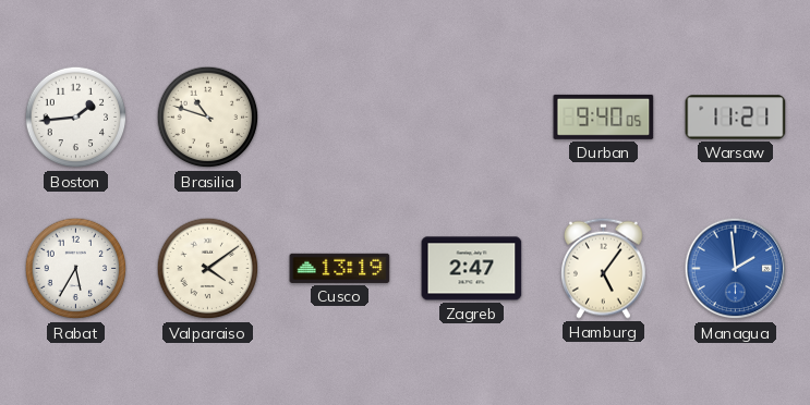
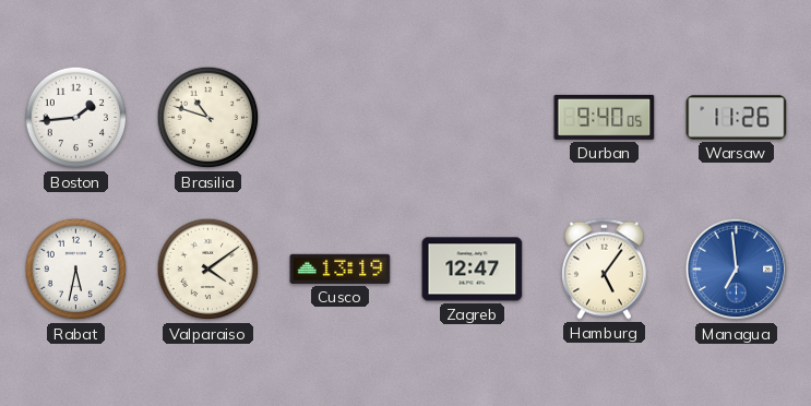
Warsaw: 11:21 -> 11:26
Rabat: 5:35 -> 5:32
Zagreb: 2:47 -> 12:47
Managua: 1:59 -> 6:59
